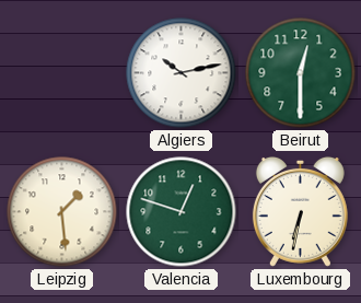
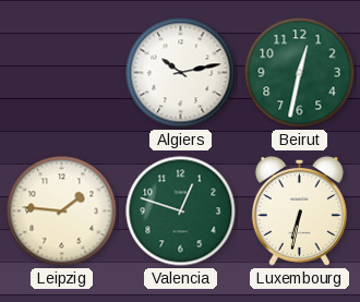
Beirut: 12:30 -> 12:32
Leipzig: 1:29 -> 1:46
